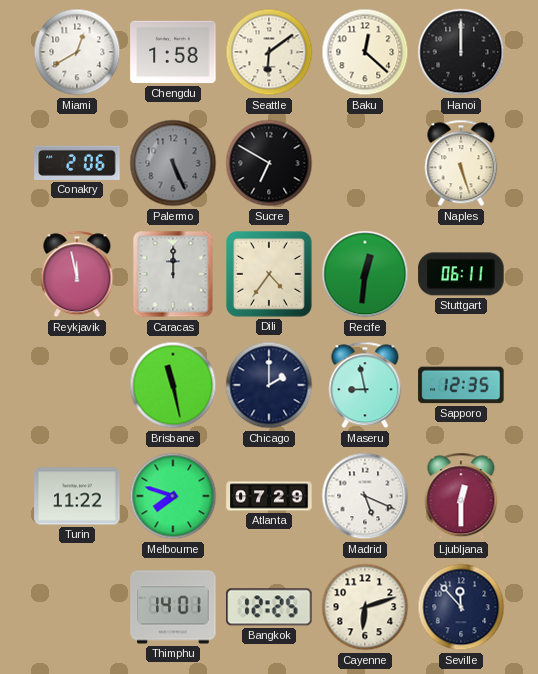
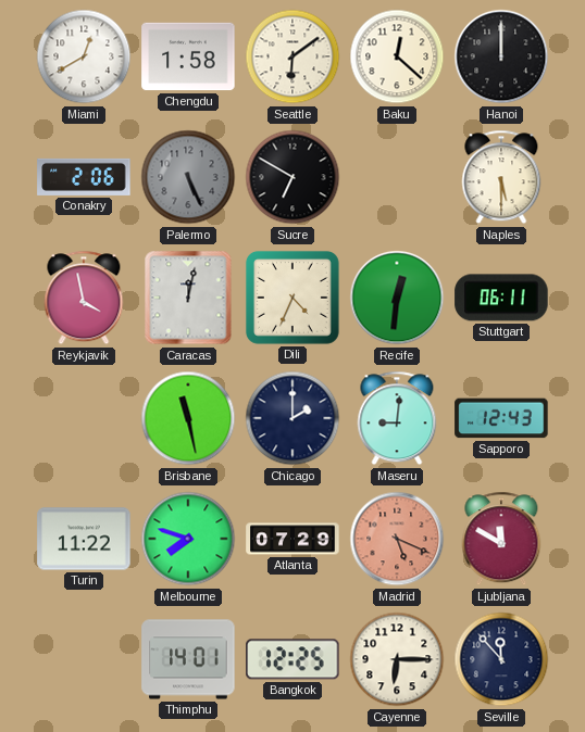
Naples: 5:27 -> 5:30
Reykjavik: 11:58 -> 3:58
Caracas: 12:00 -> 12:02
Dili: 4:36 -> 4:34
Maseru: 8:58 -> 9:01
Sapporo: 12:35 -> 12:43
Madrid dial: white -> salmon
Ljubljana: 12:30 -> 11:50
Cayenne: 6:12 -> 6:15
